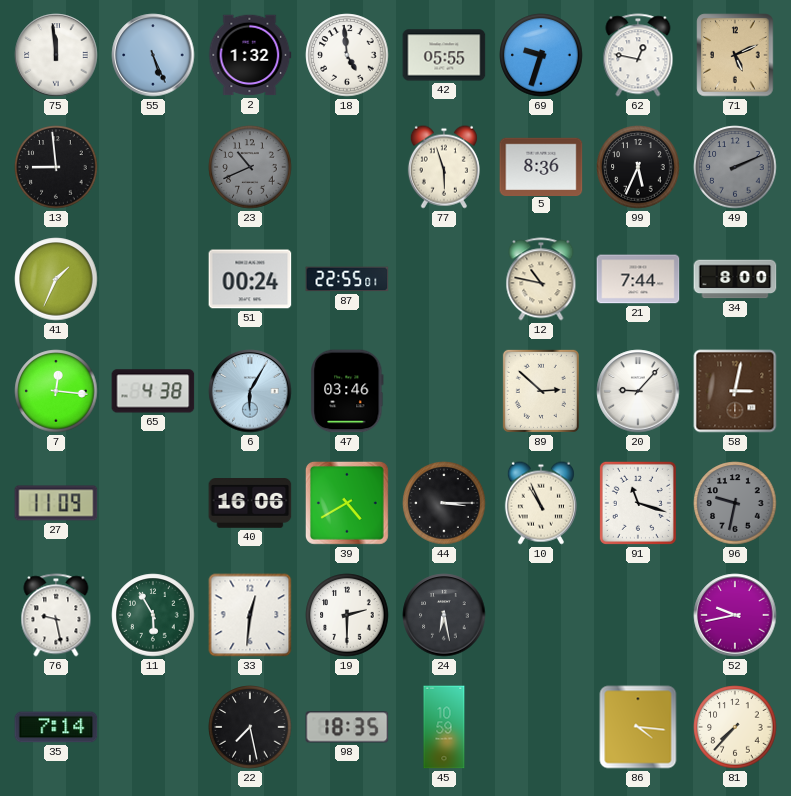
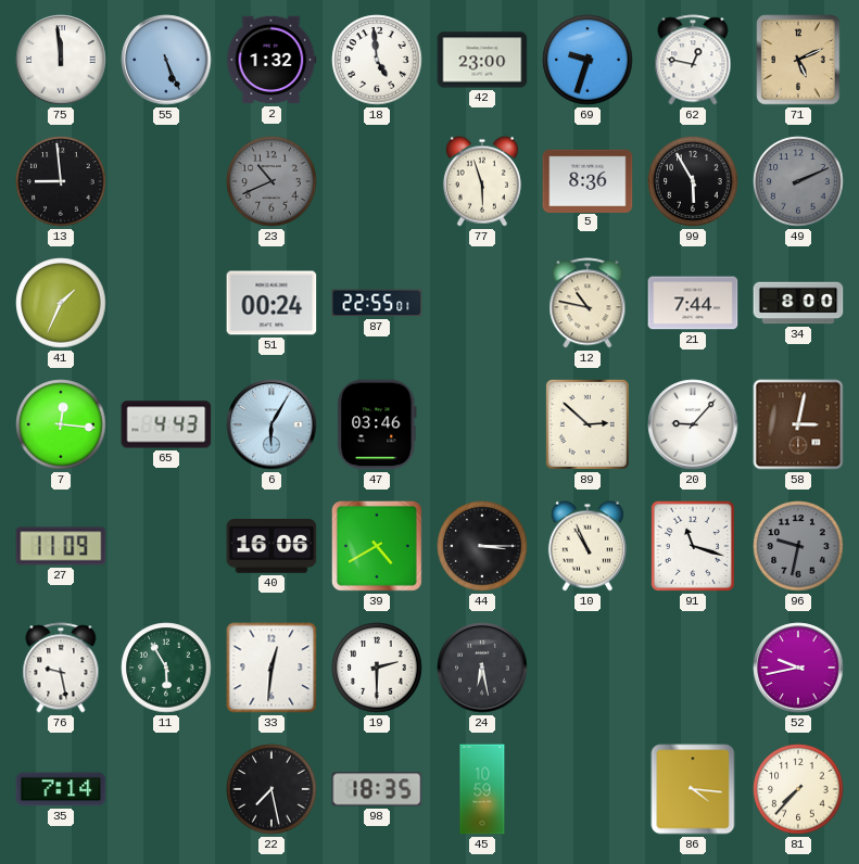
42: 05:55 -> 23:00
99: 5:34 -> 5:55
65: 4:38 -> 4:43
